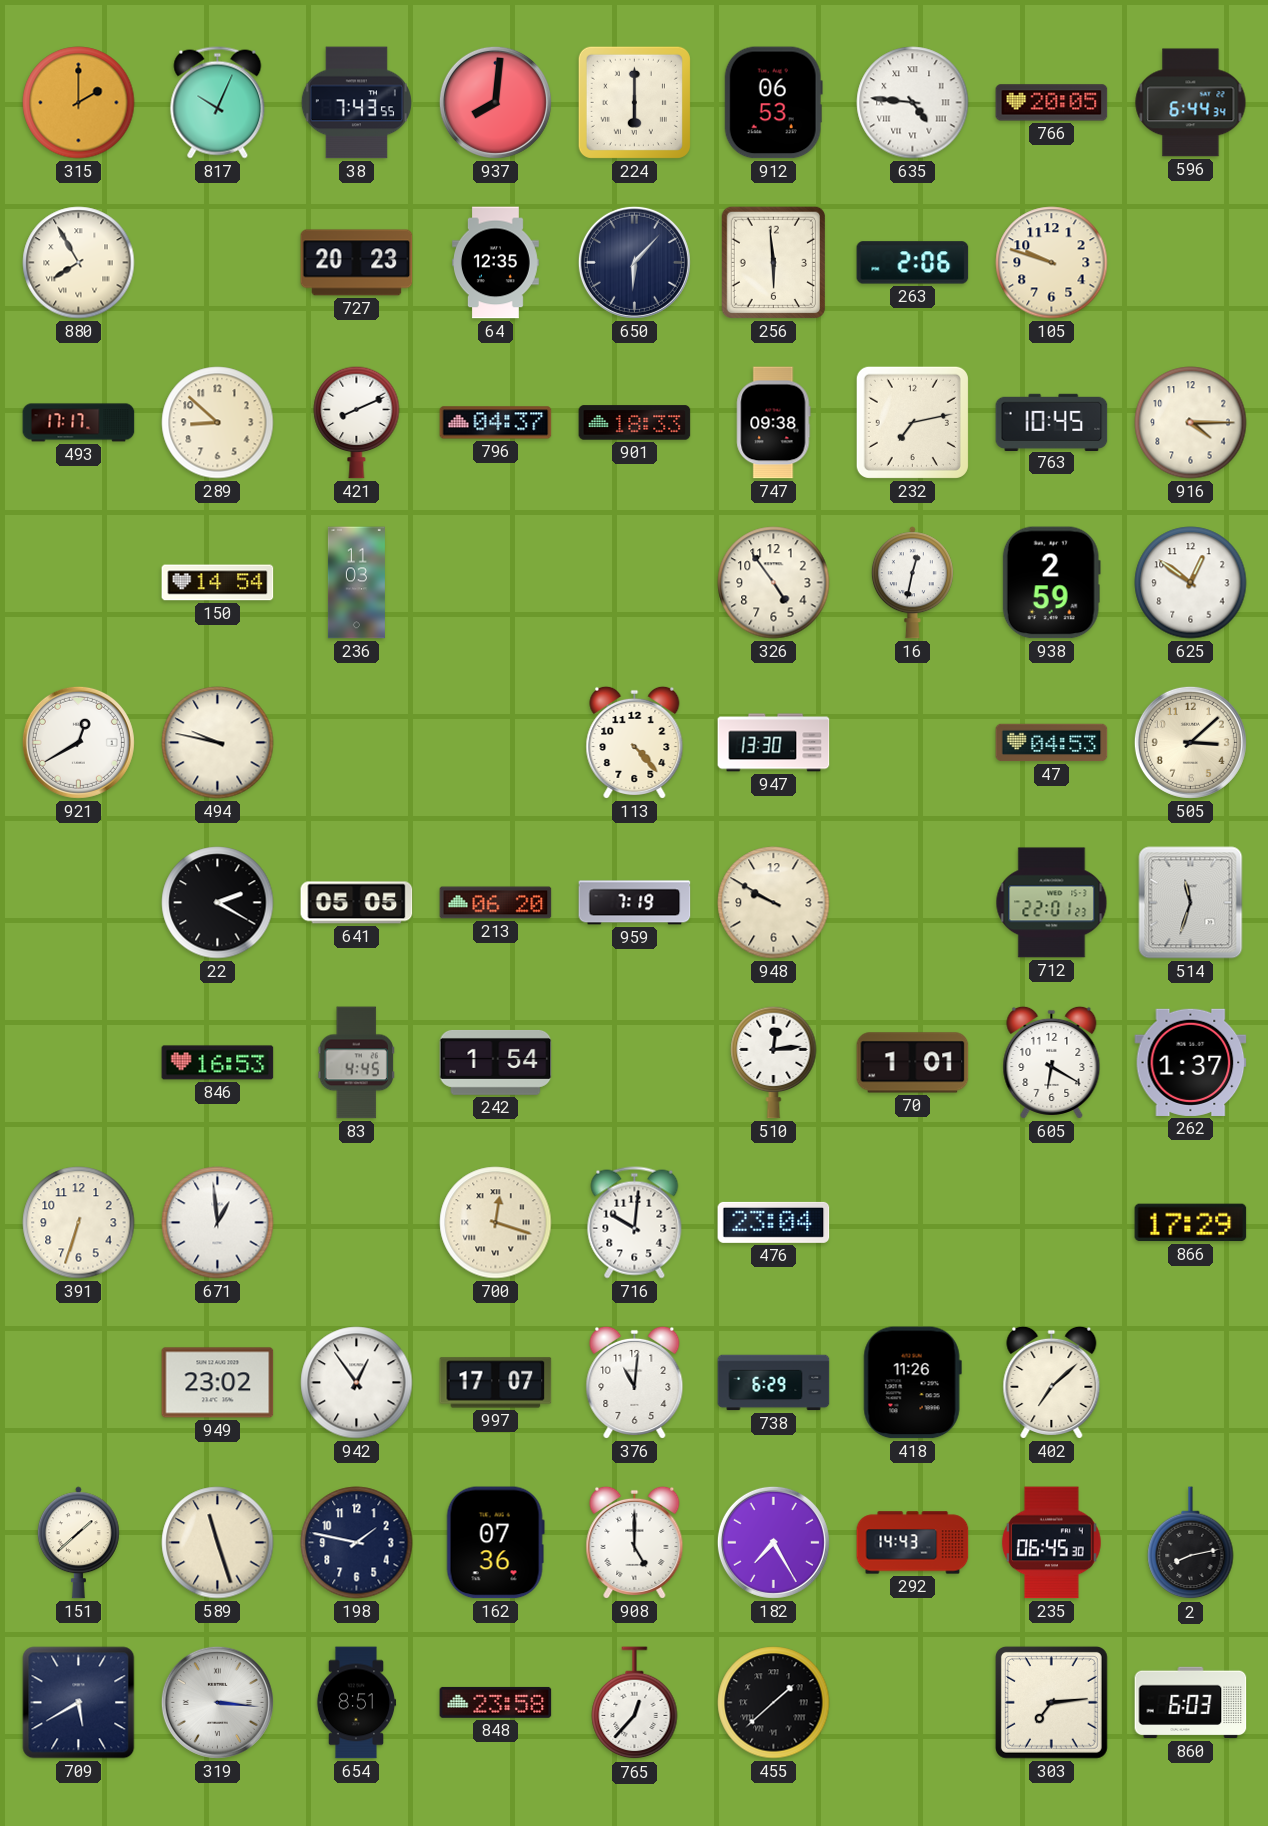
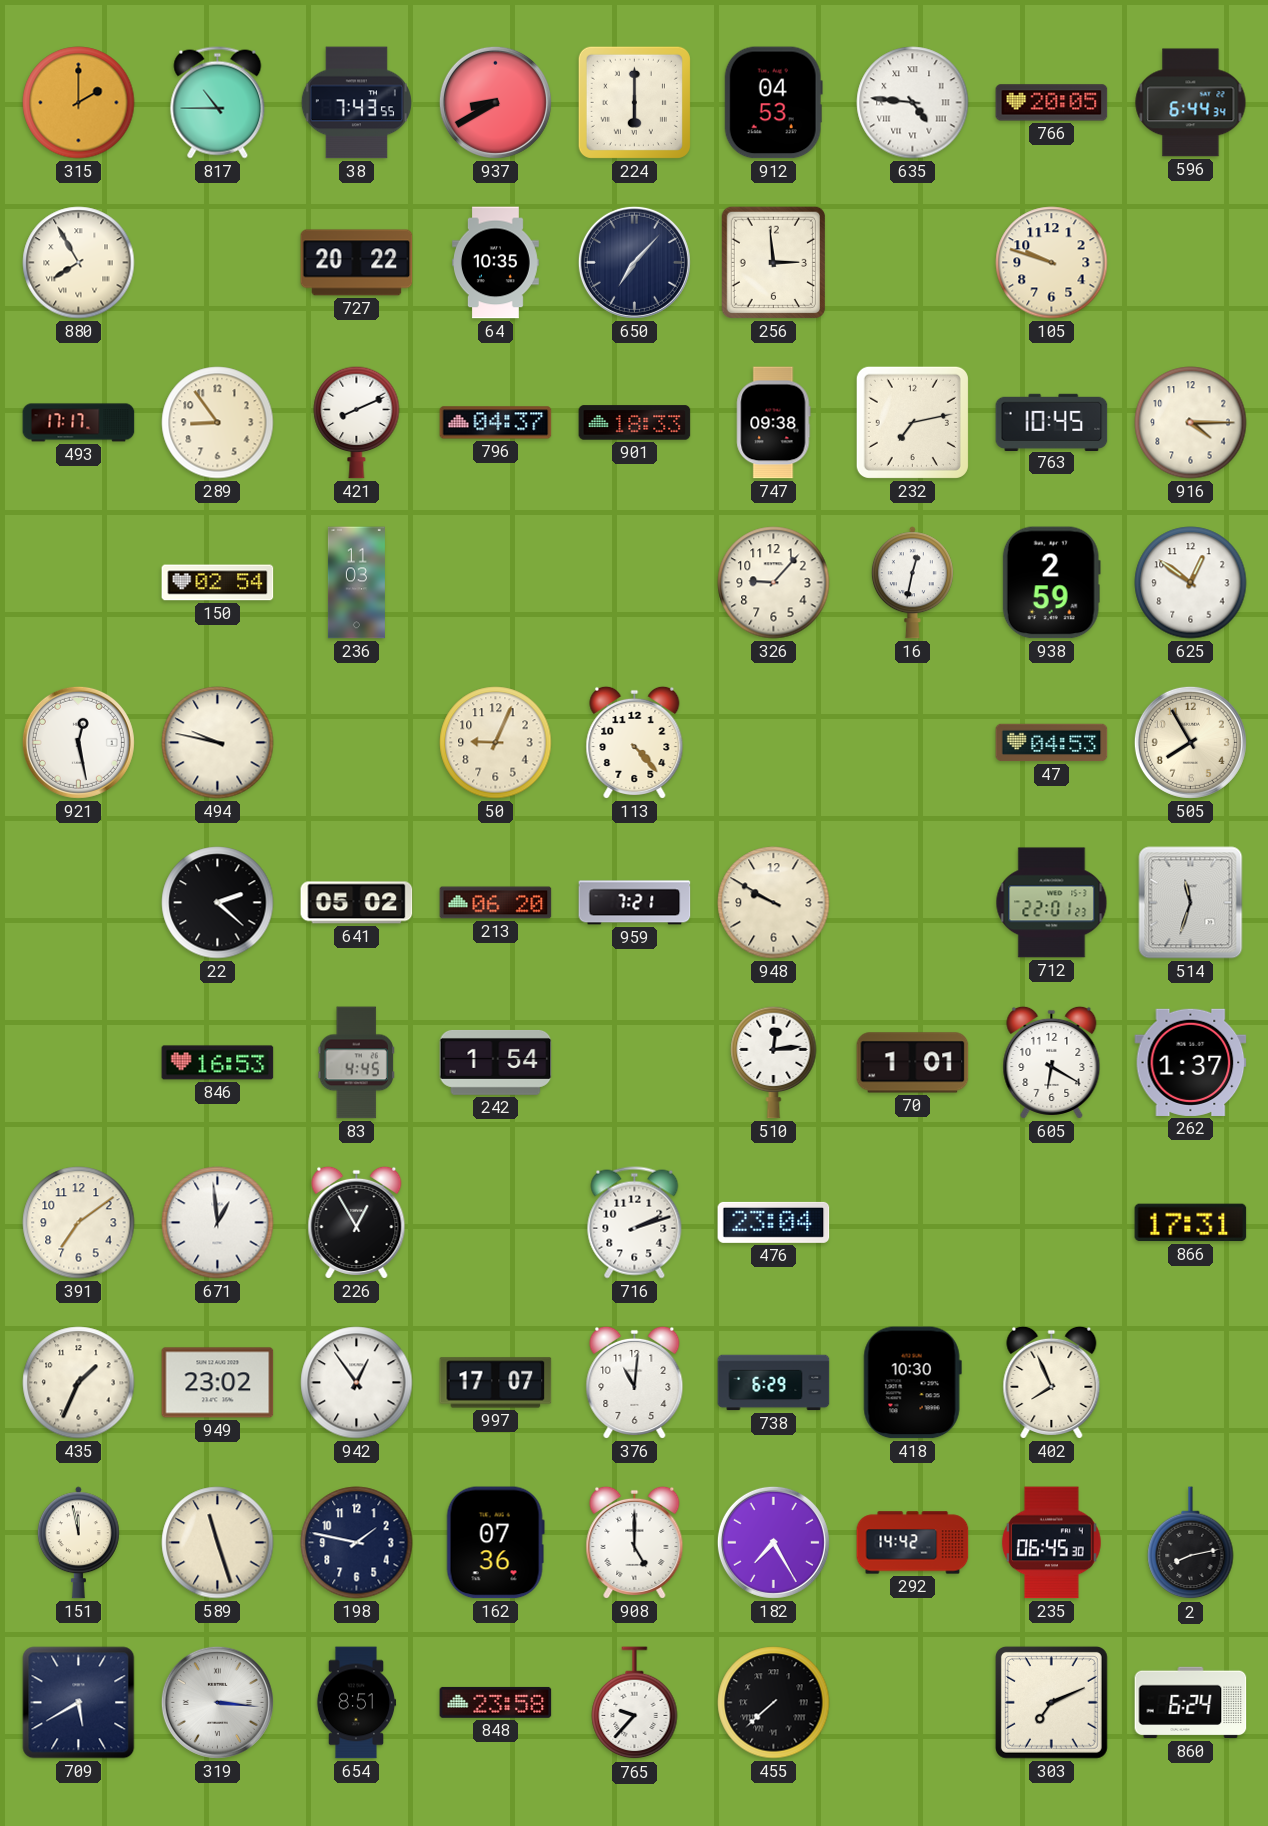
817: 10:04 -> 10:45
937: 8:01 -> 8:40
912: 06:53 -> 04:53
727: 20:23 -> 20:22
64: 12:35 -> 10:35
650: 6:07 -> 7:07
256: 5:59 -> 2:59
263: 2:06 -> none
289: 8:52 -> 8:54
150: 14:54 -> 02:54
326: 4:54 -> 9:07
921: 12:40 -> 12:28
50: none -> 9:04
947: 13:30 -> none
505: 3:08 -> 7:55
22: 2:20 -> 2:22
641: 05:05 -> 05:02
959: 7:19 -> 7:21
391: 6:33 -> 7:09
226: none -> 12:55
700: 12:18 -> none
716: 10:01 -> 2:12
866: 17:29 -> 17:31
435: none -> 1:34
418: 11:26 -> 10:30
402: 7:08 -> 7:56
151: 1:38 -> 11:58
292: 14:43 -> 14:42
765: 12:37 -> 9:37
455: 1:38 -> 7:38
303: 7:14 -> 7:11
860: 6:03 -> 6:24
